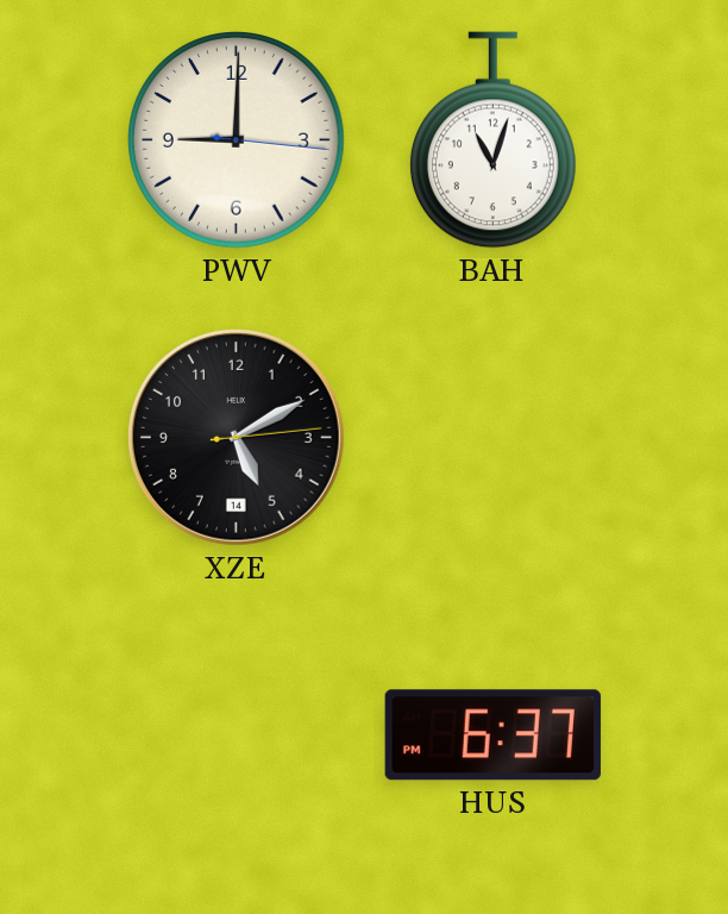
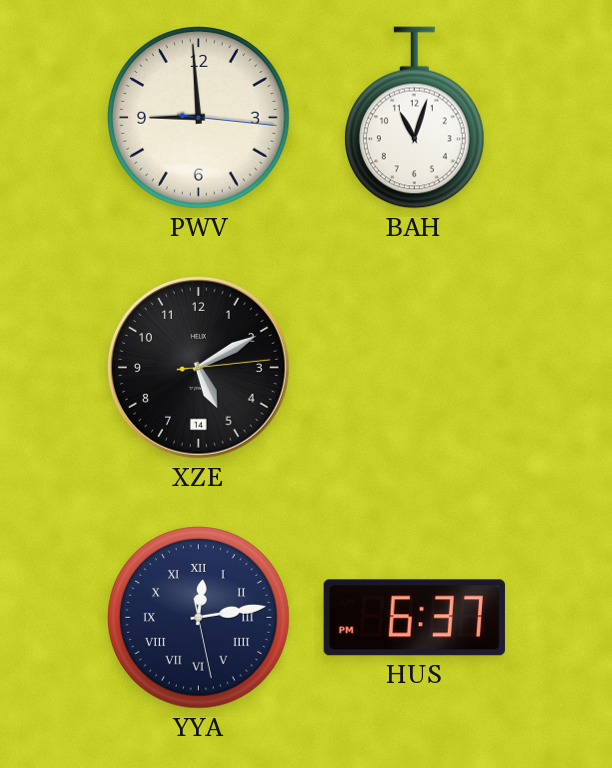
PWV: 9:00 -> 8:59
YYA: none -> 12:13
